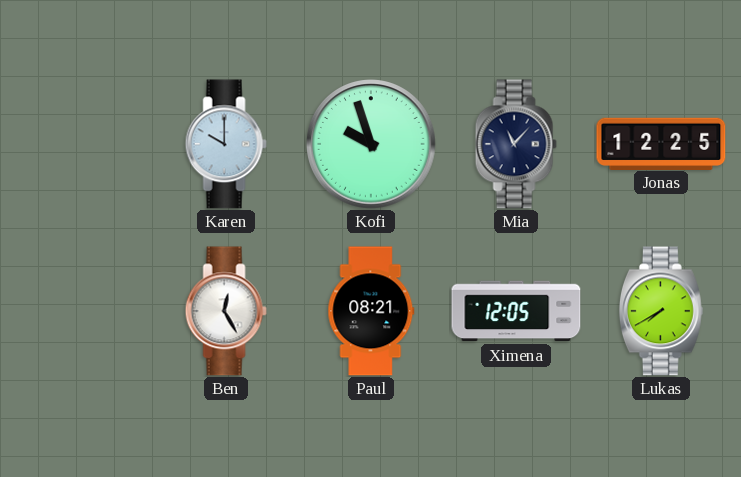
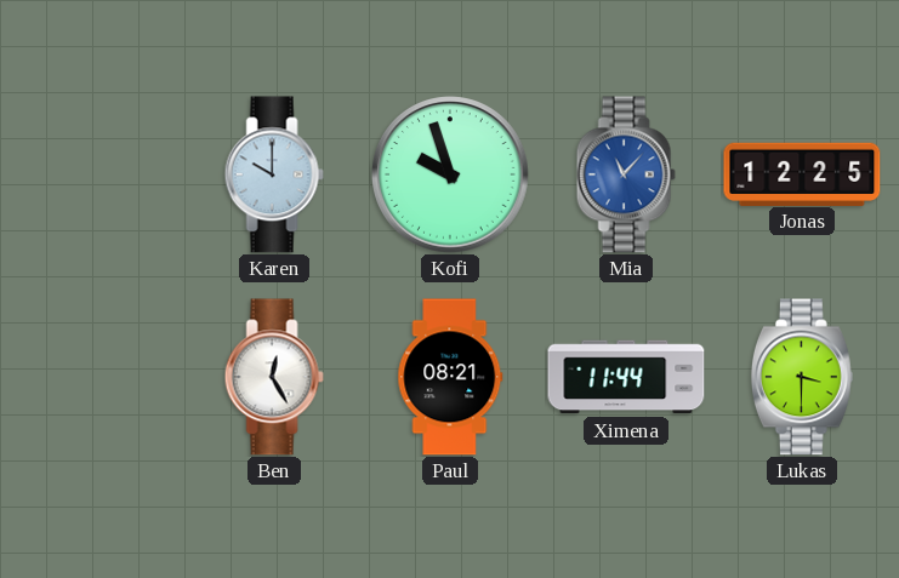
Mia dial: navy -> blue
Ximena: 12:05 -> 11:44
Lukas: 7:40 -> 3:30
